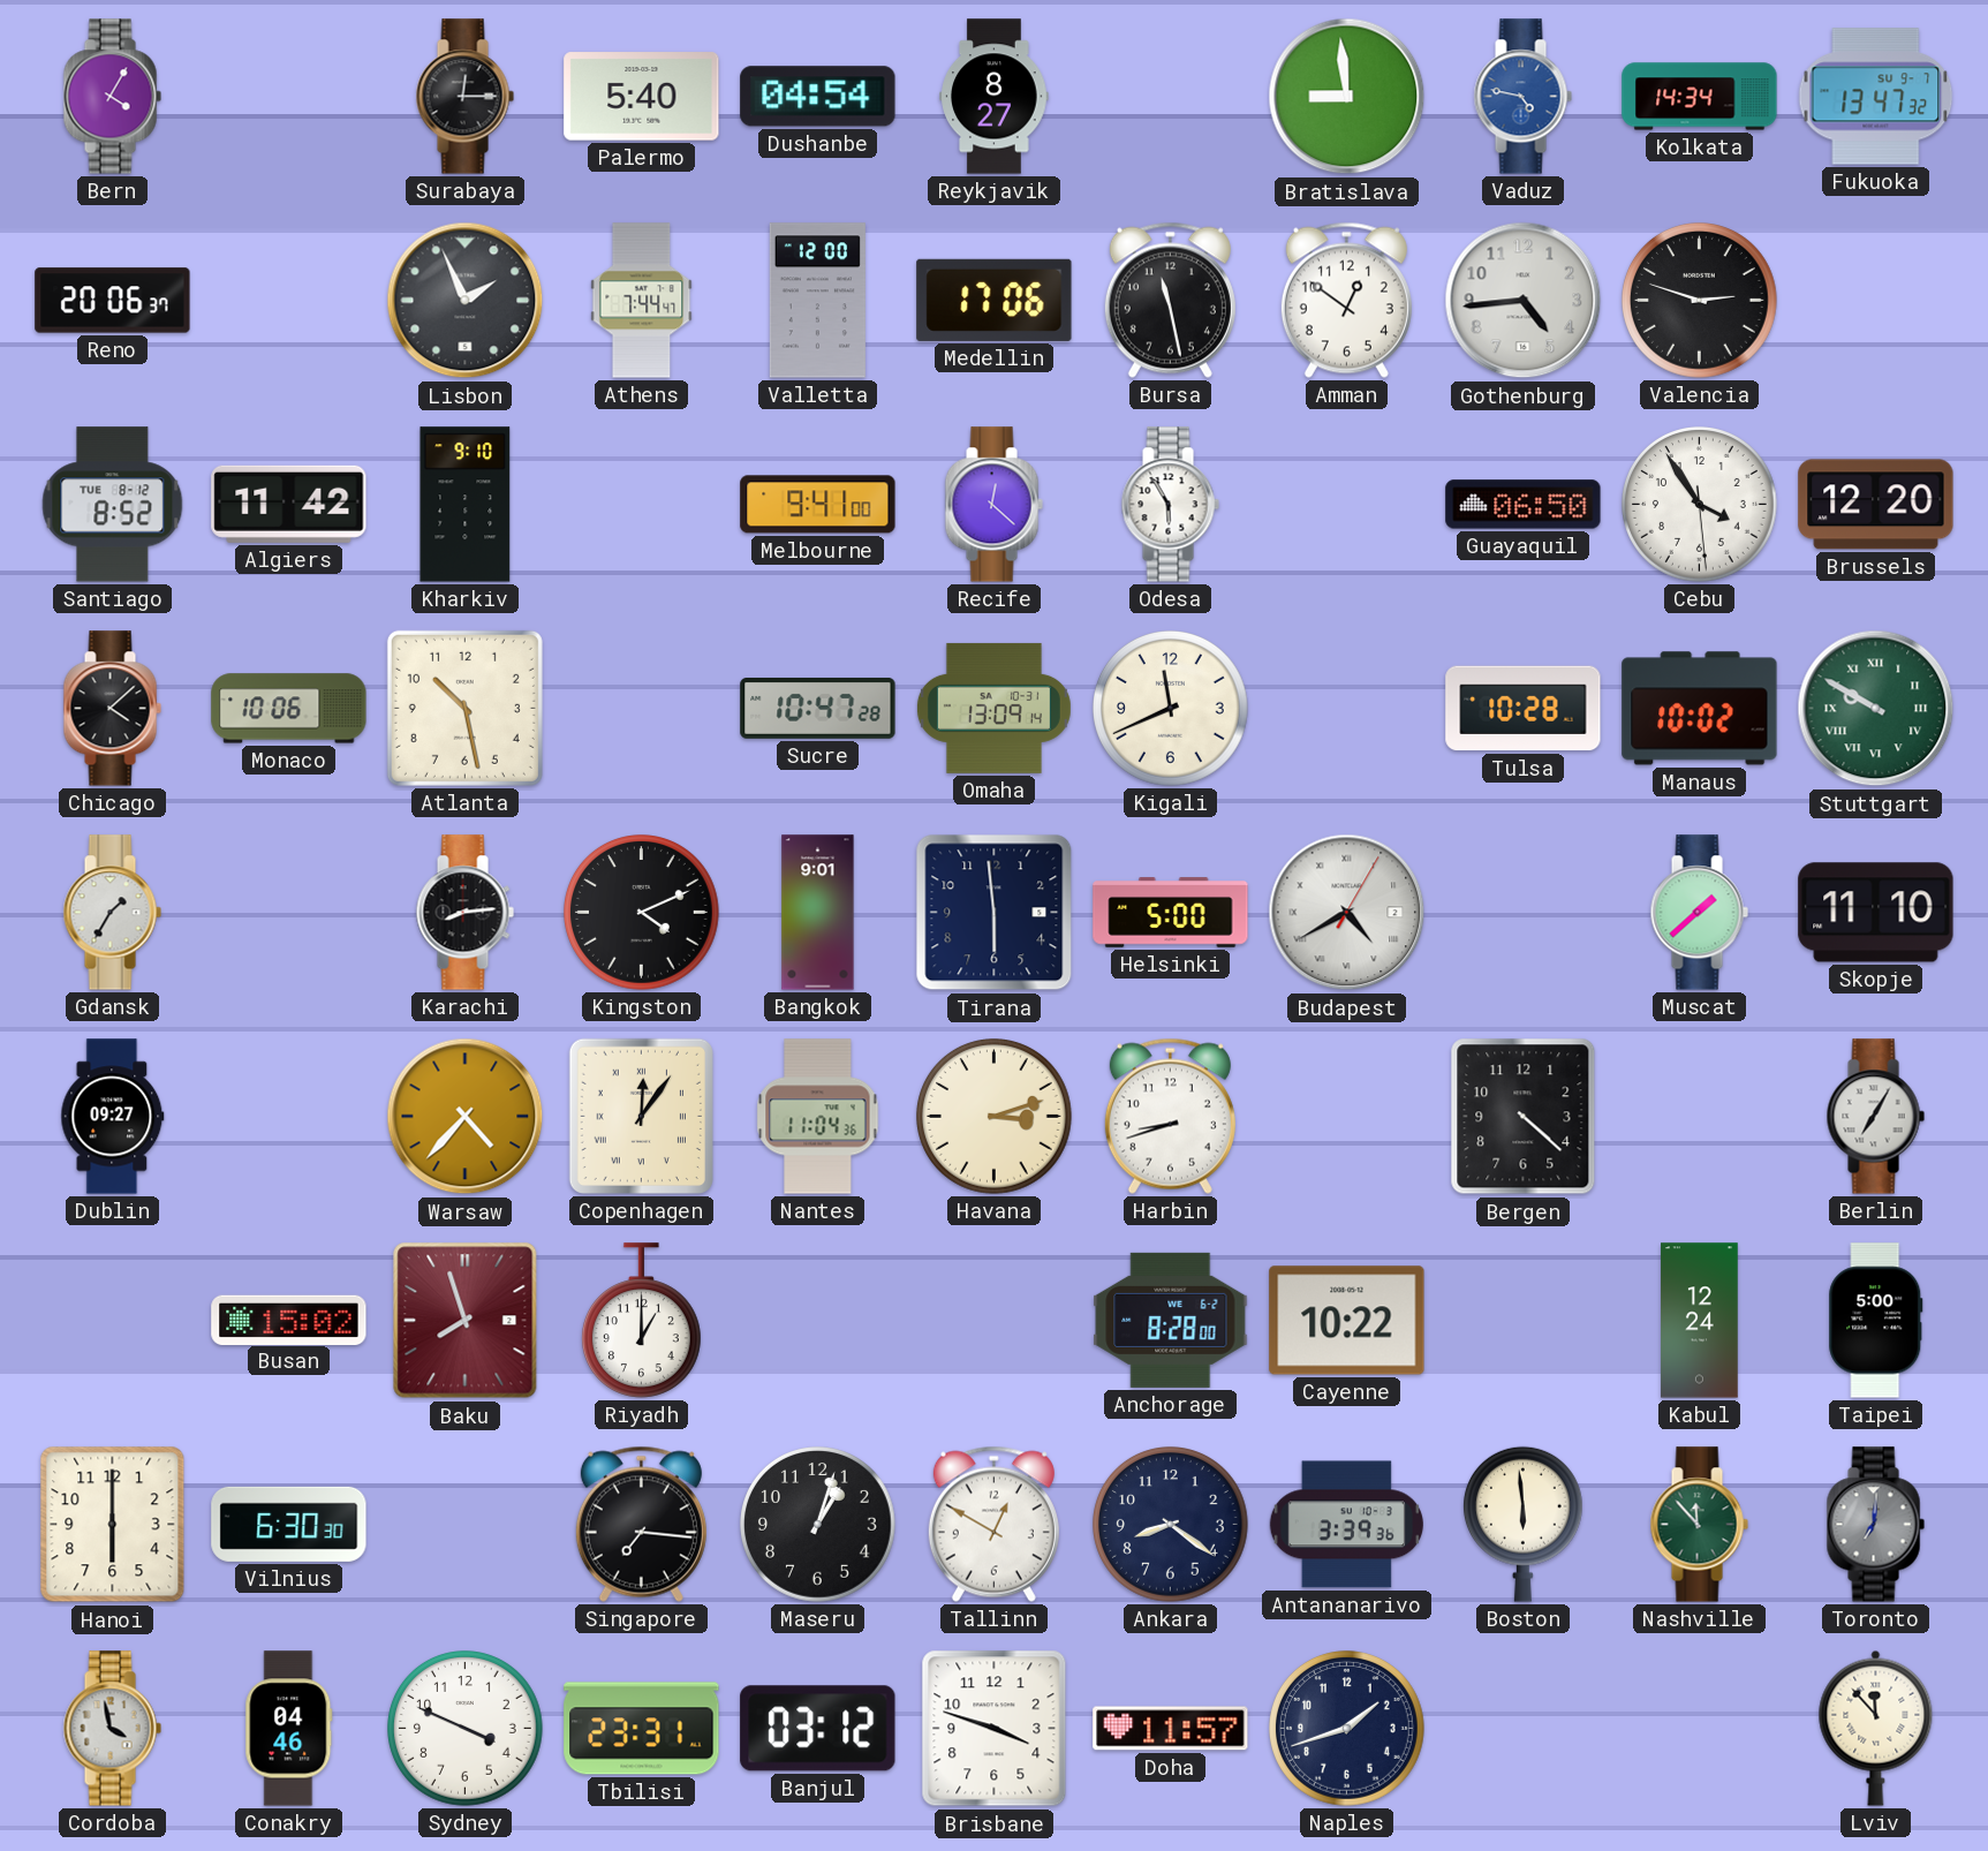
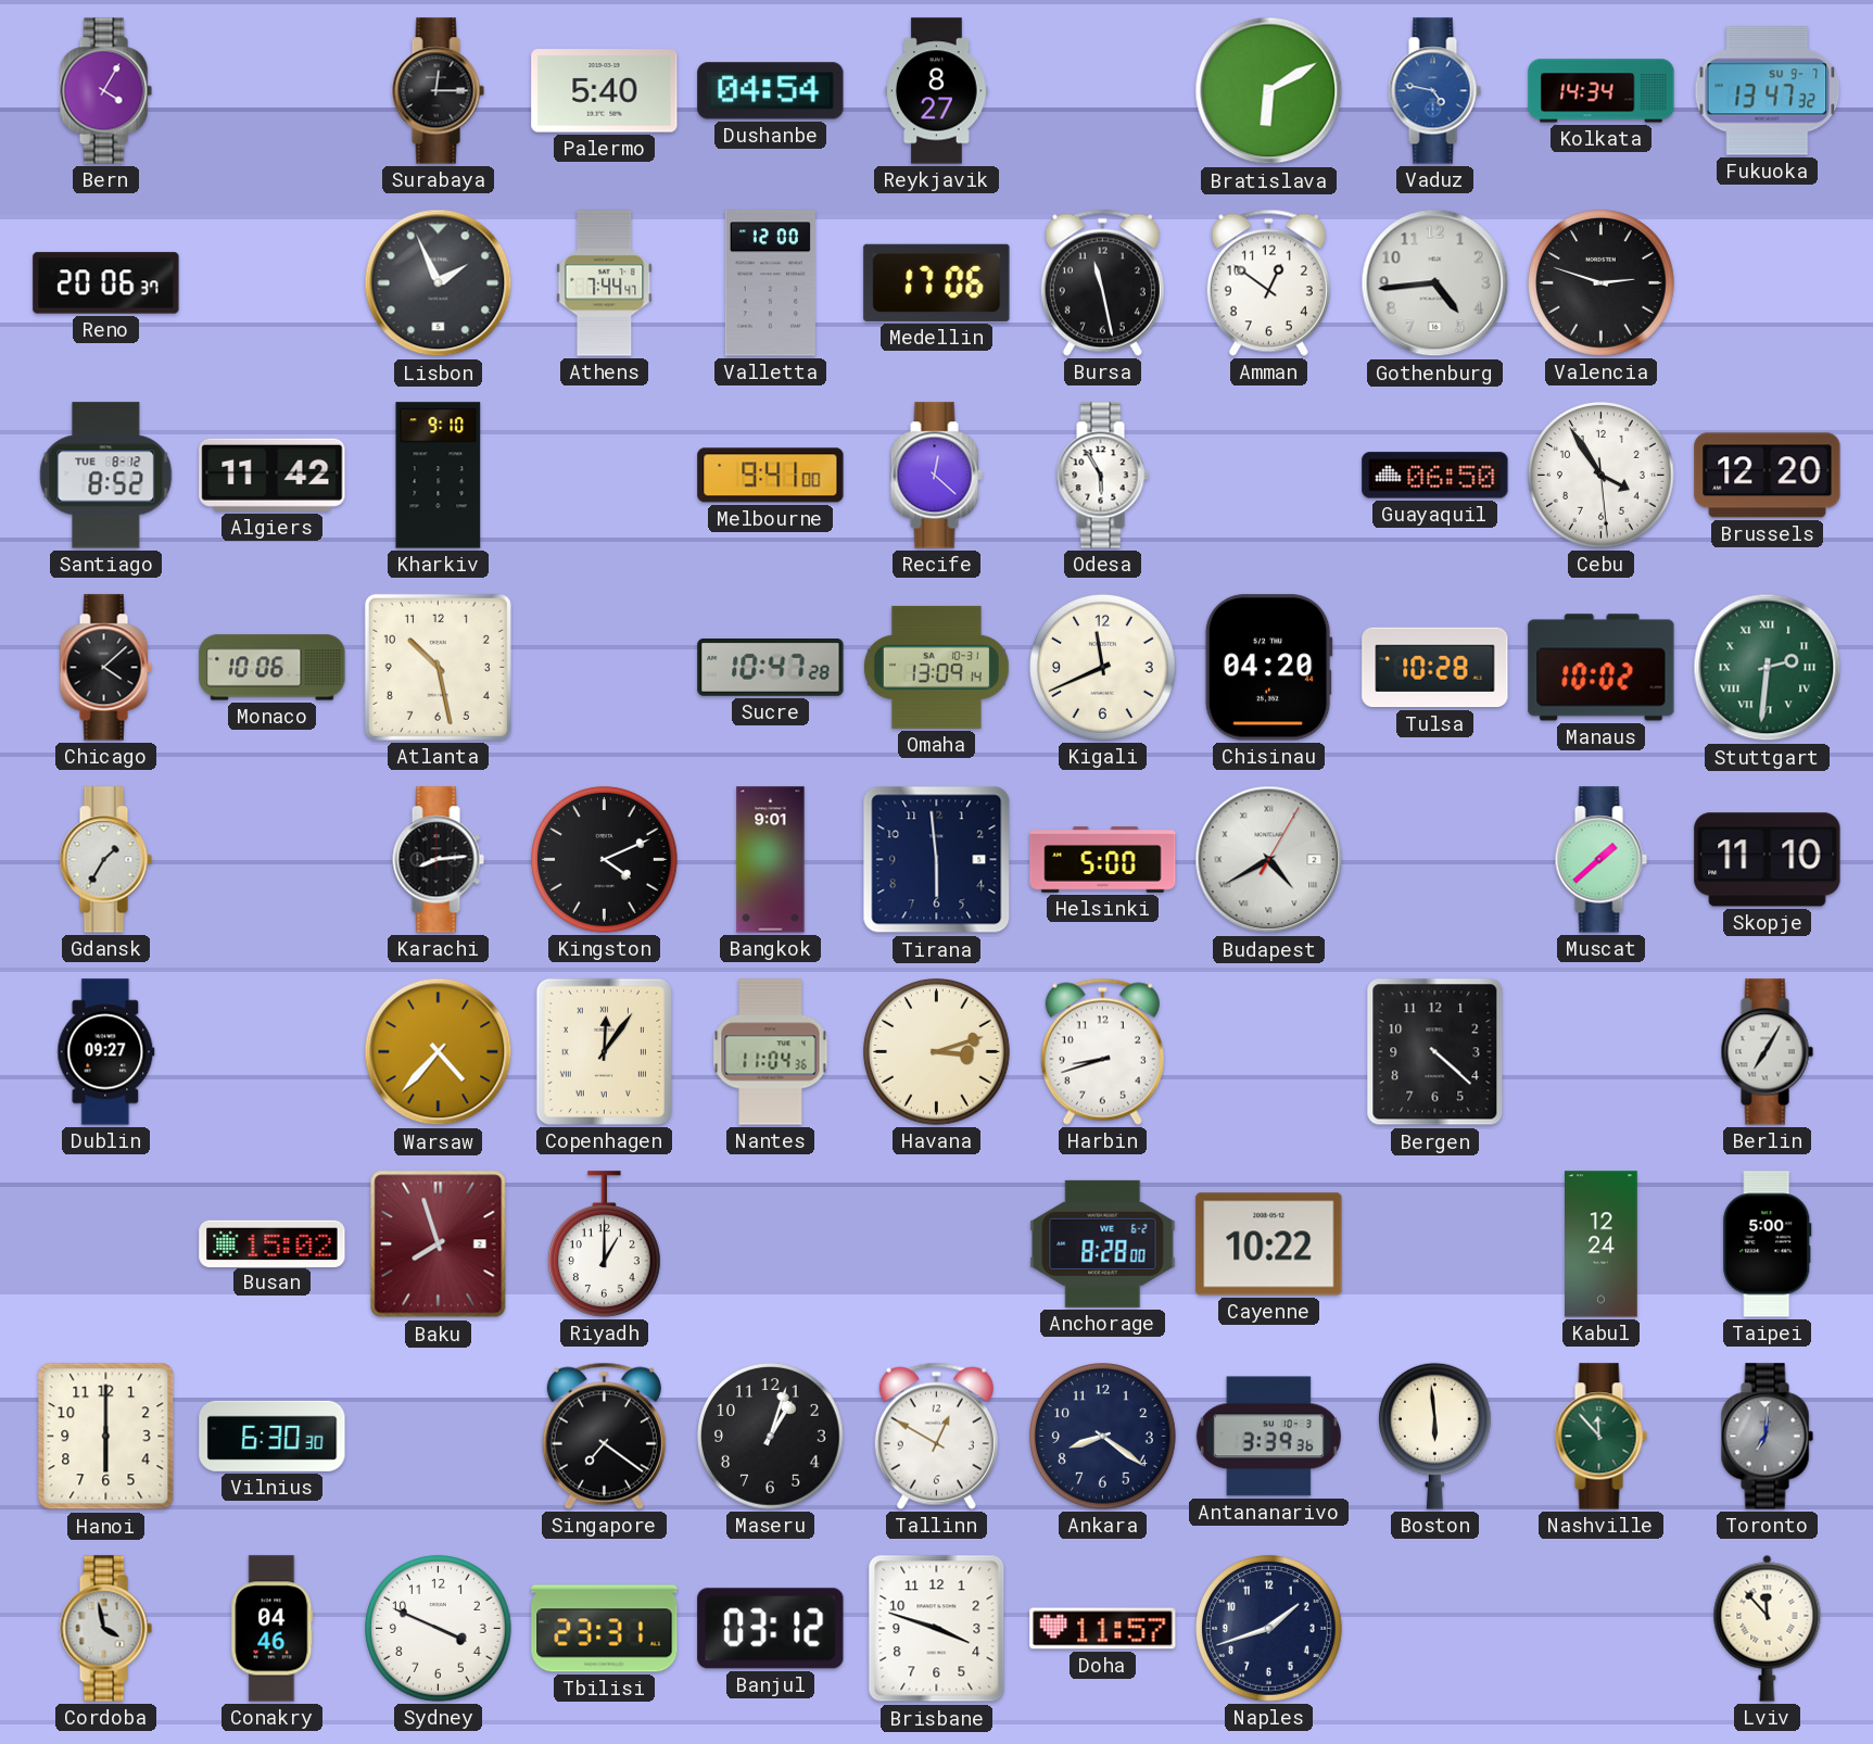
Bratislava: 8:59 -> 6:10
Chisinau: none -> 04:20
Stuttgart: 9:50 -> 2:31
Singapore: 7:16 -> 7:21
